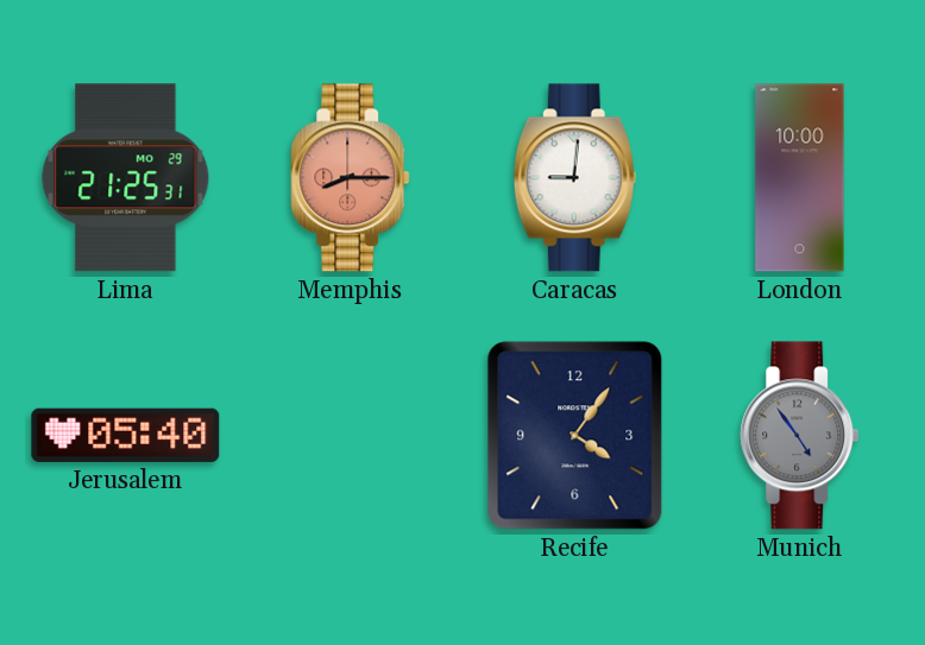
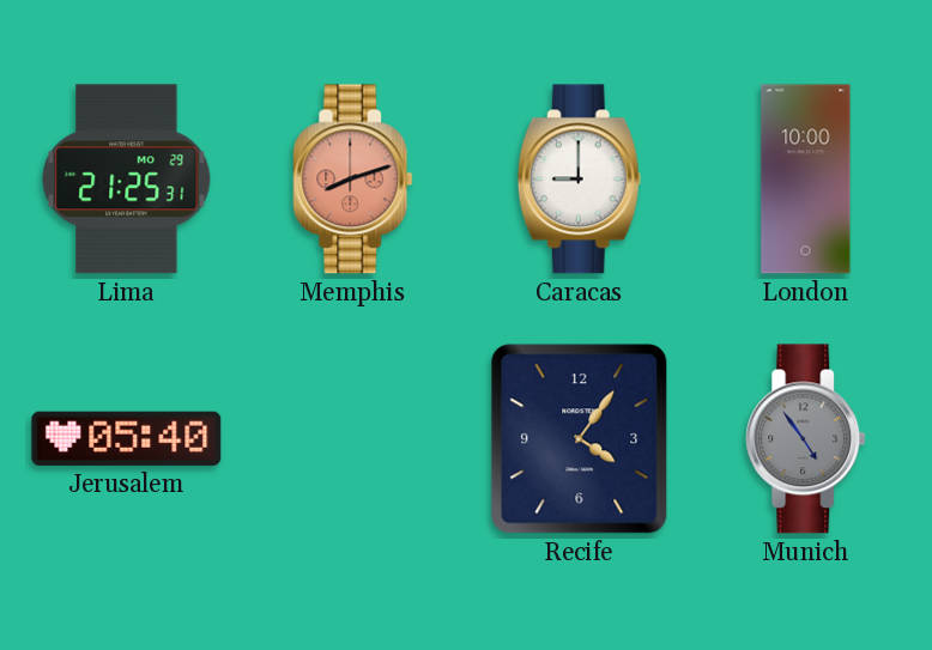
Memphis: 8:15 -> 8:12
Caracas: 9:01 -> 9:00
